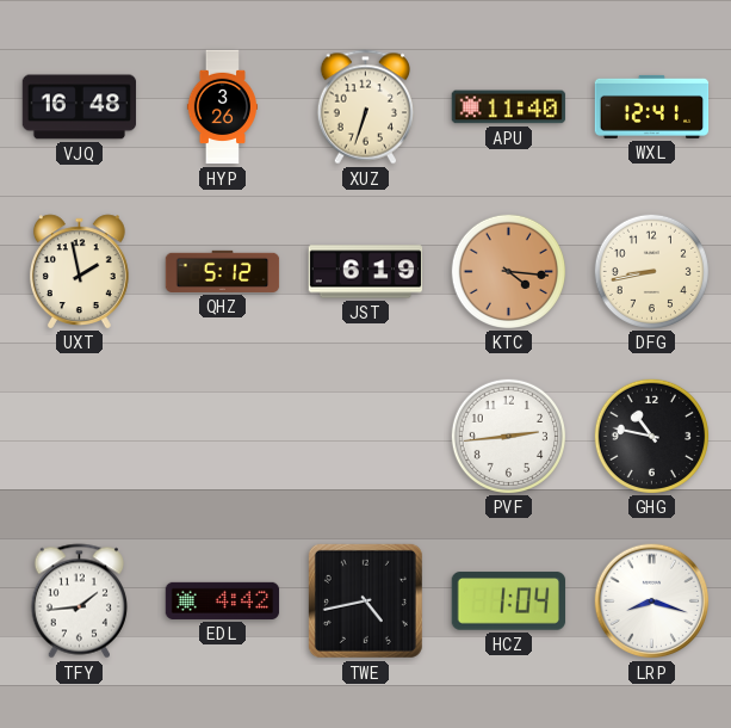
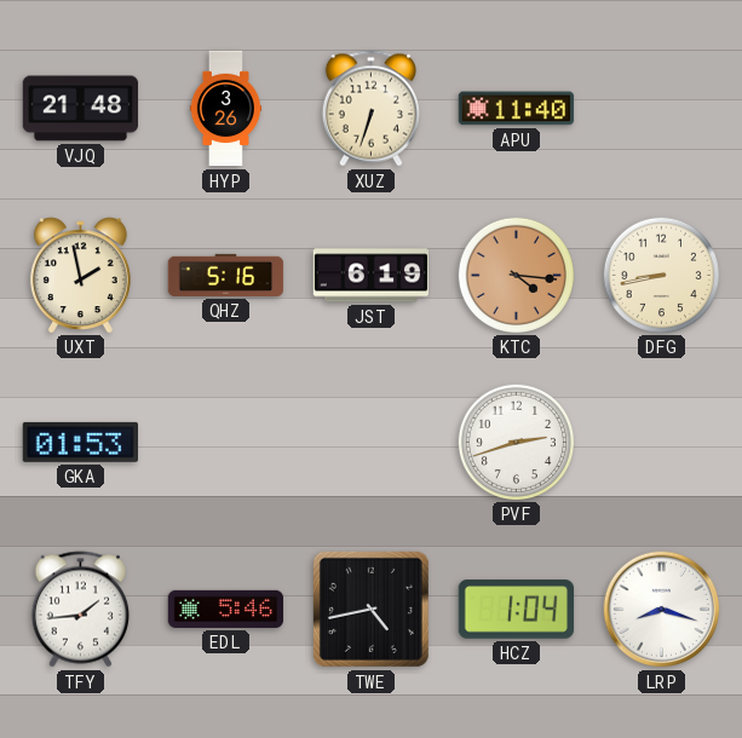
VJQ: 16:48 -> 21:48
WXL: 12:41 -> none
QHZ: 5:12 -> 5:16
GKA: none -> 01:53
PVF: 2:44 -> 2:42
GHG: 10:47 -> none
EDL: 4:42 -> 5:46
